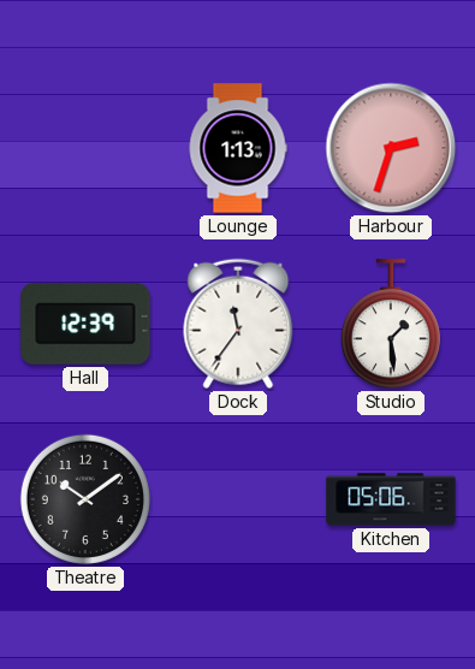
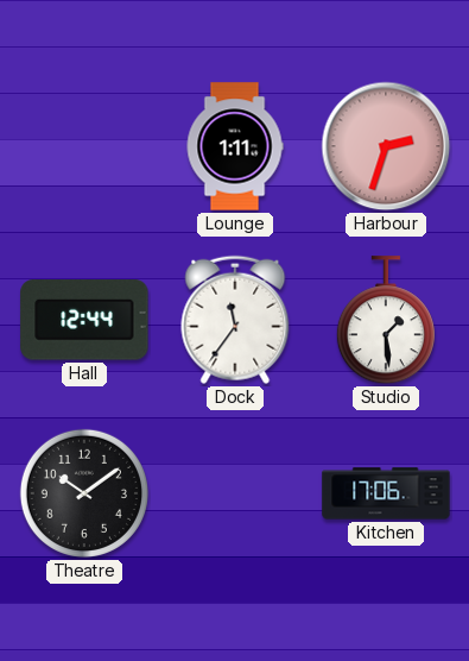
Lounge: 1:13 -> 1:11
Hall: 12:39 -> 12:44
Kitchen: 05:06 -> 17:06
